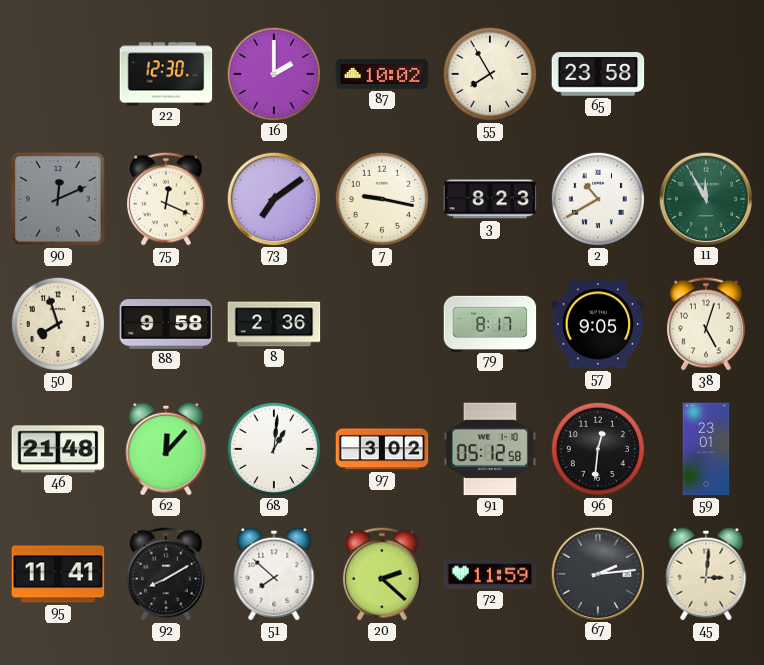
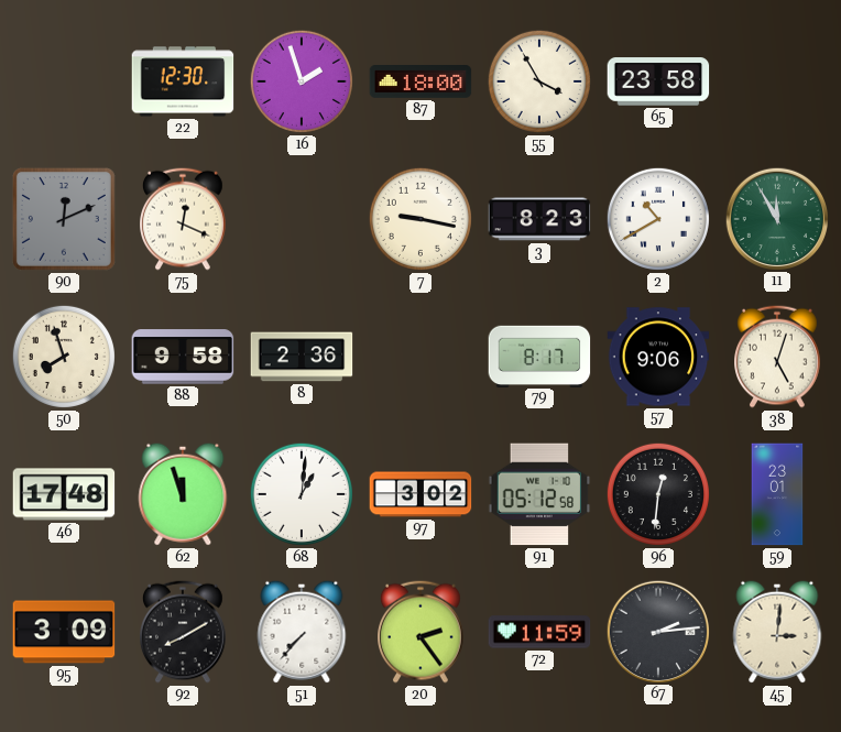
16: 2:00 -> 1:57
87: 10:02 -> 18:00
55: 7:55 -> 3:55
73: 7:09 -> none
57: 9:05 -> 9:06
46: 21:48 -> 17:48
62: 12:07 -> 11:57
95: 11:41 -> 3:09
51: 7:52 -> 7:37
20: 2:22 -> 2:24
